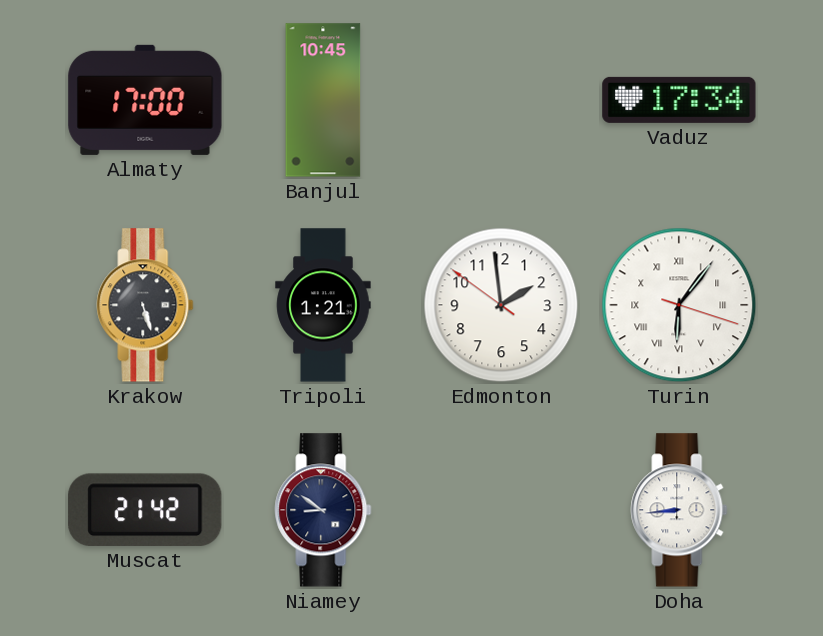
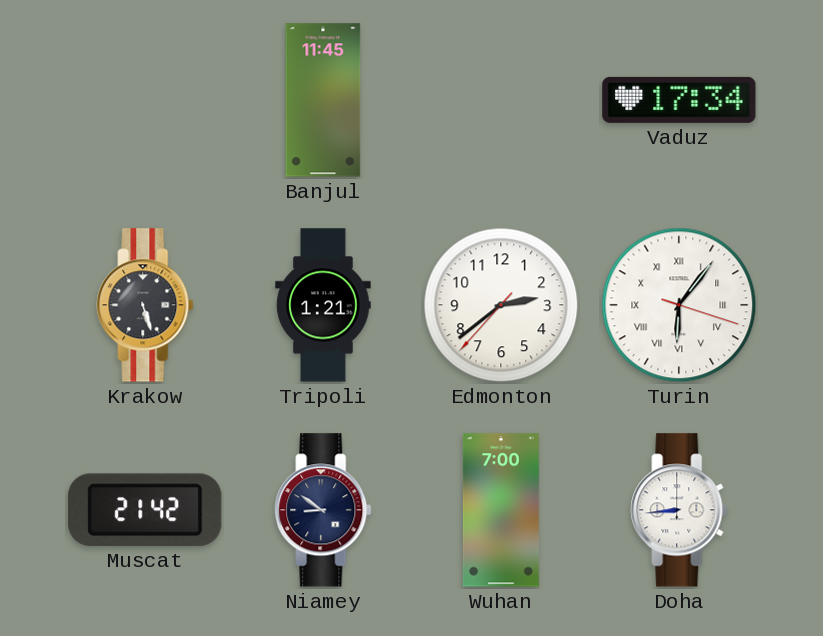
Almaty: 17:00 -> none
Banjul: 10:45 -> 11:45
Edmonton: 1:58 -> 2:38
Wuhan: none -> 7:00
